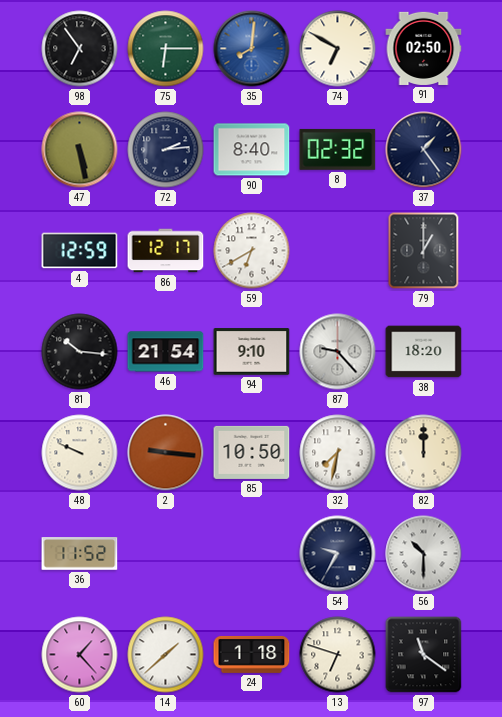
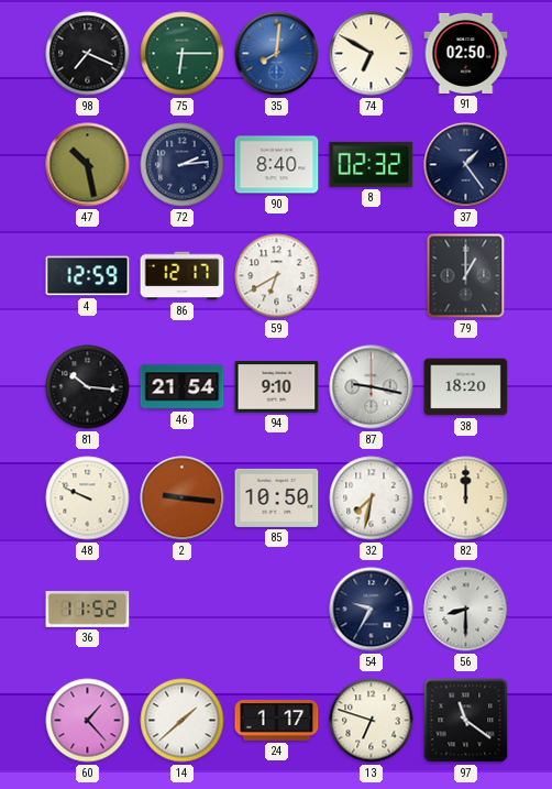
98: 6:54 -> 7:19
47: 5:28 -> 10:28
87: 9:23 -> 9:17
56: 10:30 -> 8:30
24: 1:18 -> 1:17
